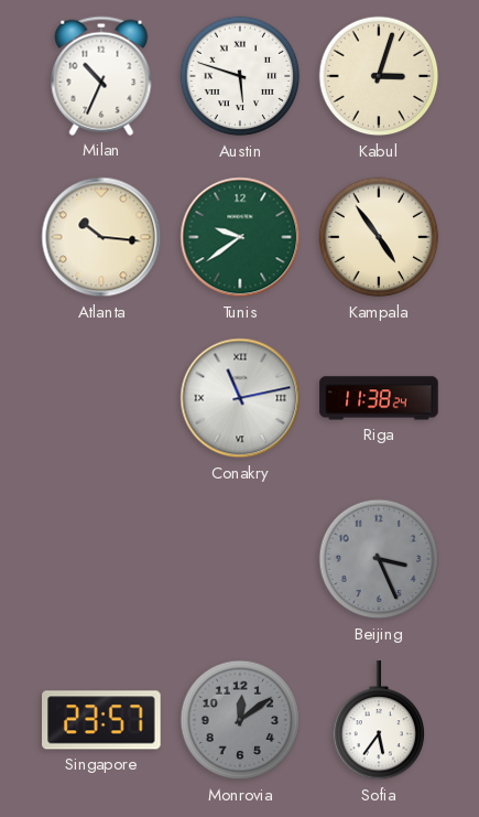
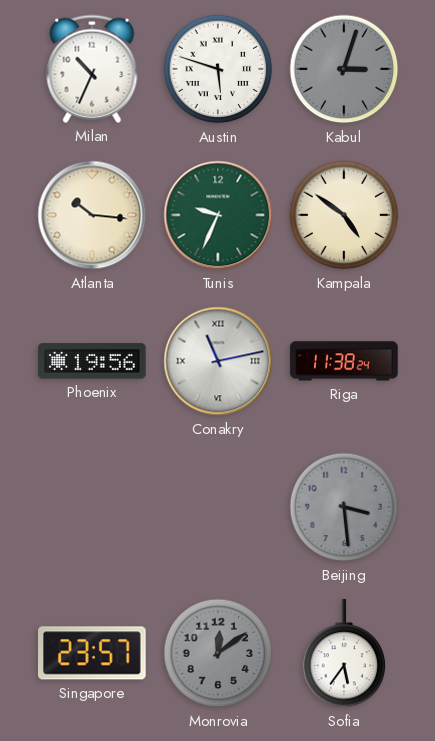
Kabul dial: cream -> grey
Tunis: 9:39 -> 9:34
Kampala: 4:54 -> 4:51
Phoenix: none -> 19:56
Beijing: 3:26 -> 3:29
